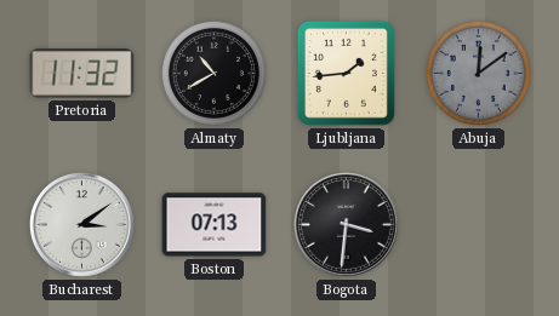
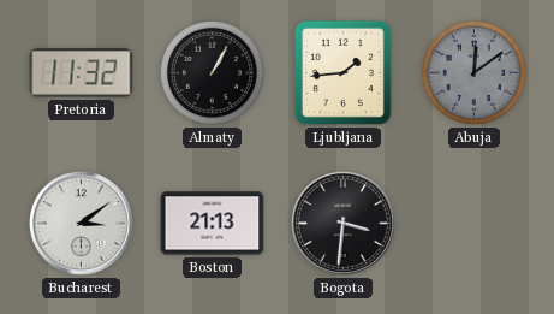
Almaty: 10:40 -> 1:05
Boston: 07:13 -> 21:13
